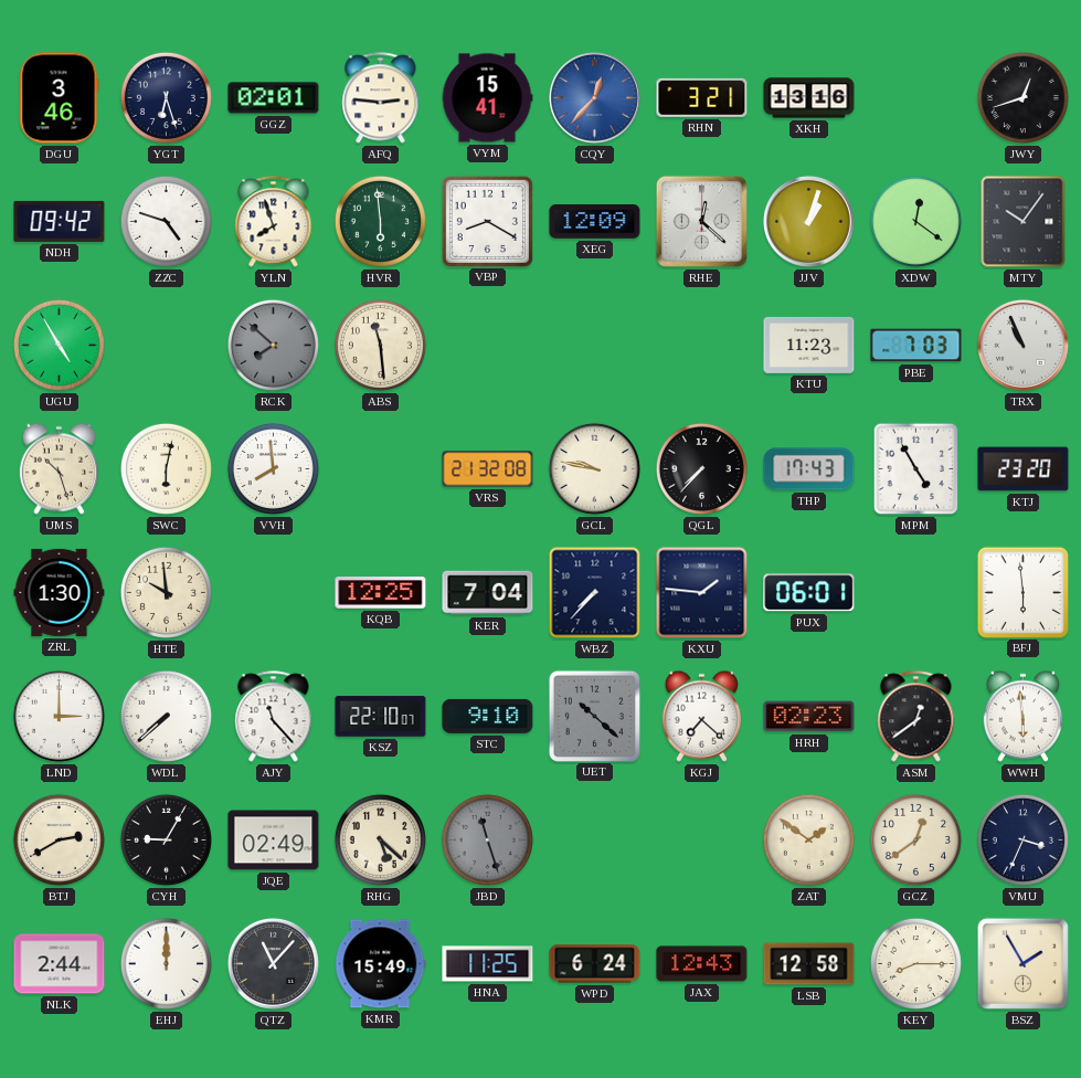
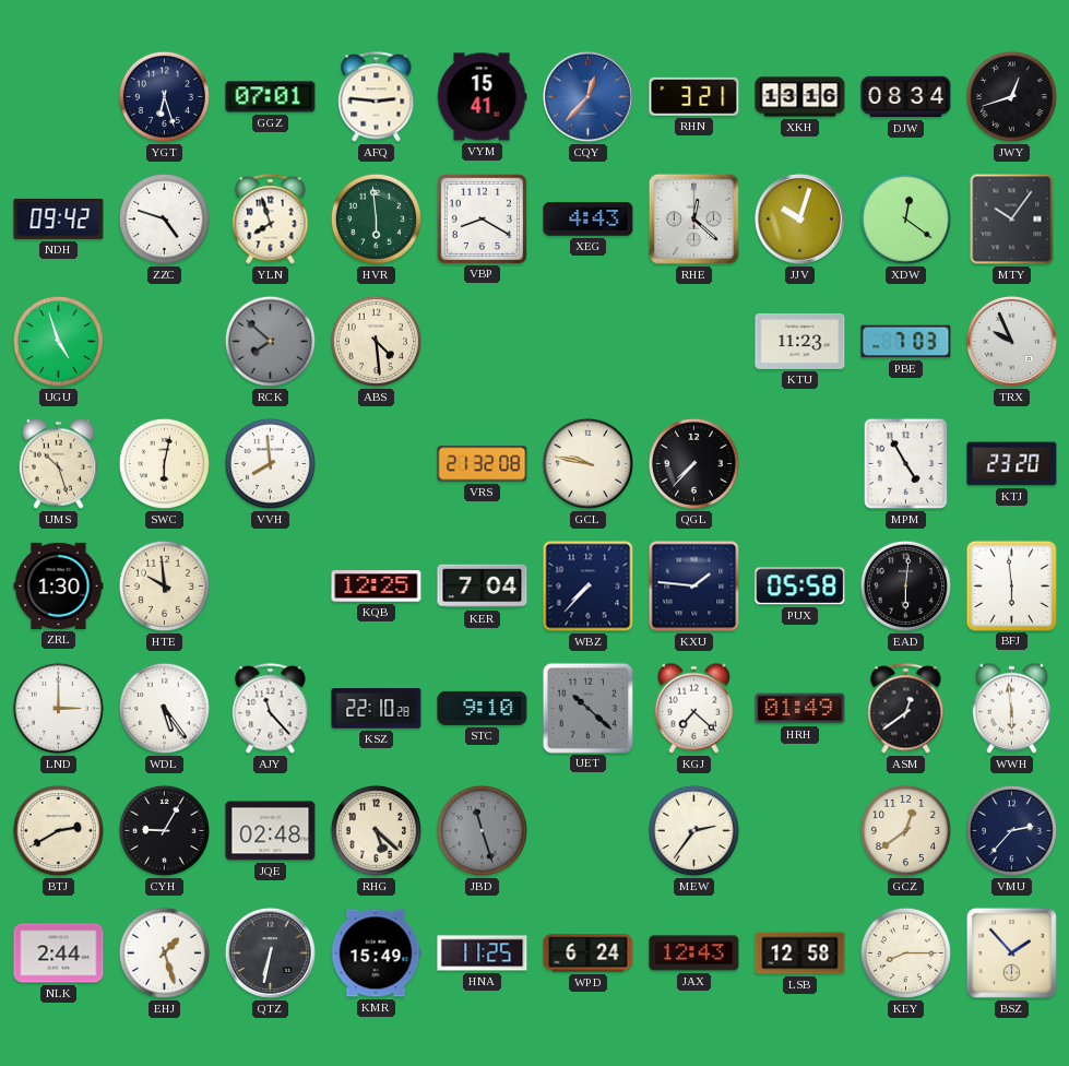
DGU: 3:46 -> none
GGZ: 02:01 -> 07:01
DJW: none -> 08:34
XEG: 12:09 -> 4:43
JJV: 1:03 -> 10:03
UGU: 4:55 -> 4:57
ABS: 11:29 -> 4:29
TRX: 10:56 -> 9:56
THP: 17:43 -> none
PUX: 06:01 -> 05:58
EAD: none -> 6:01
WDL: 7:38 -> 5:24
KSZ: 22:10:07 -> 22:10:28
HRH: 02:23 -> 01:49
JQE: 02:49 -> 02:48
MEW: none -> 2:36
ZAT: 1:51 -> none
VMU: 3:34 -> 2:37
EHJ: 12:00 -> 1:27
QTZ: 11:07 -> 6:32
BSZ: 1:55 -> 1:53
